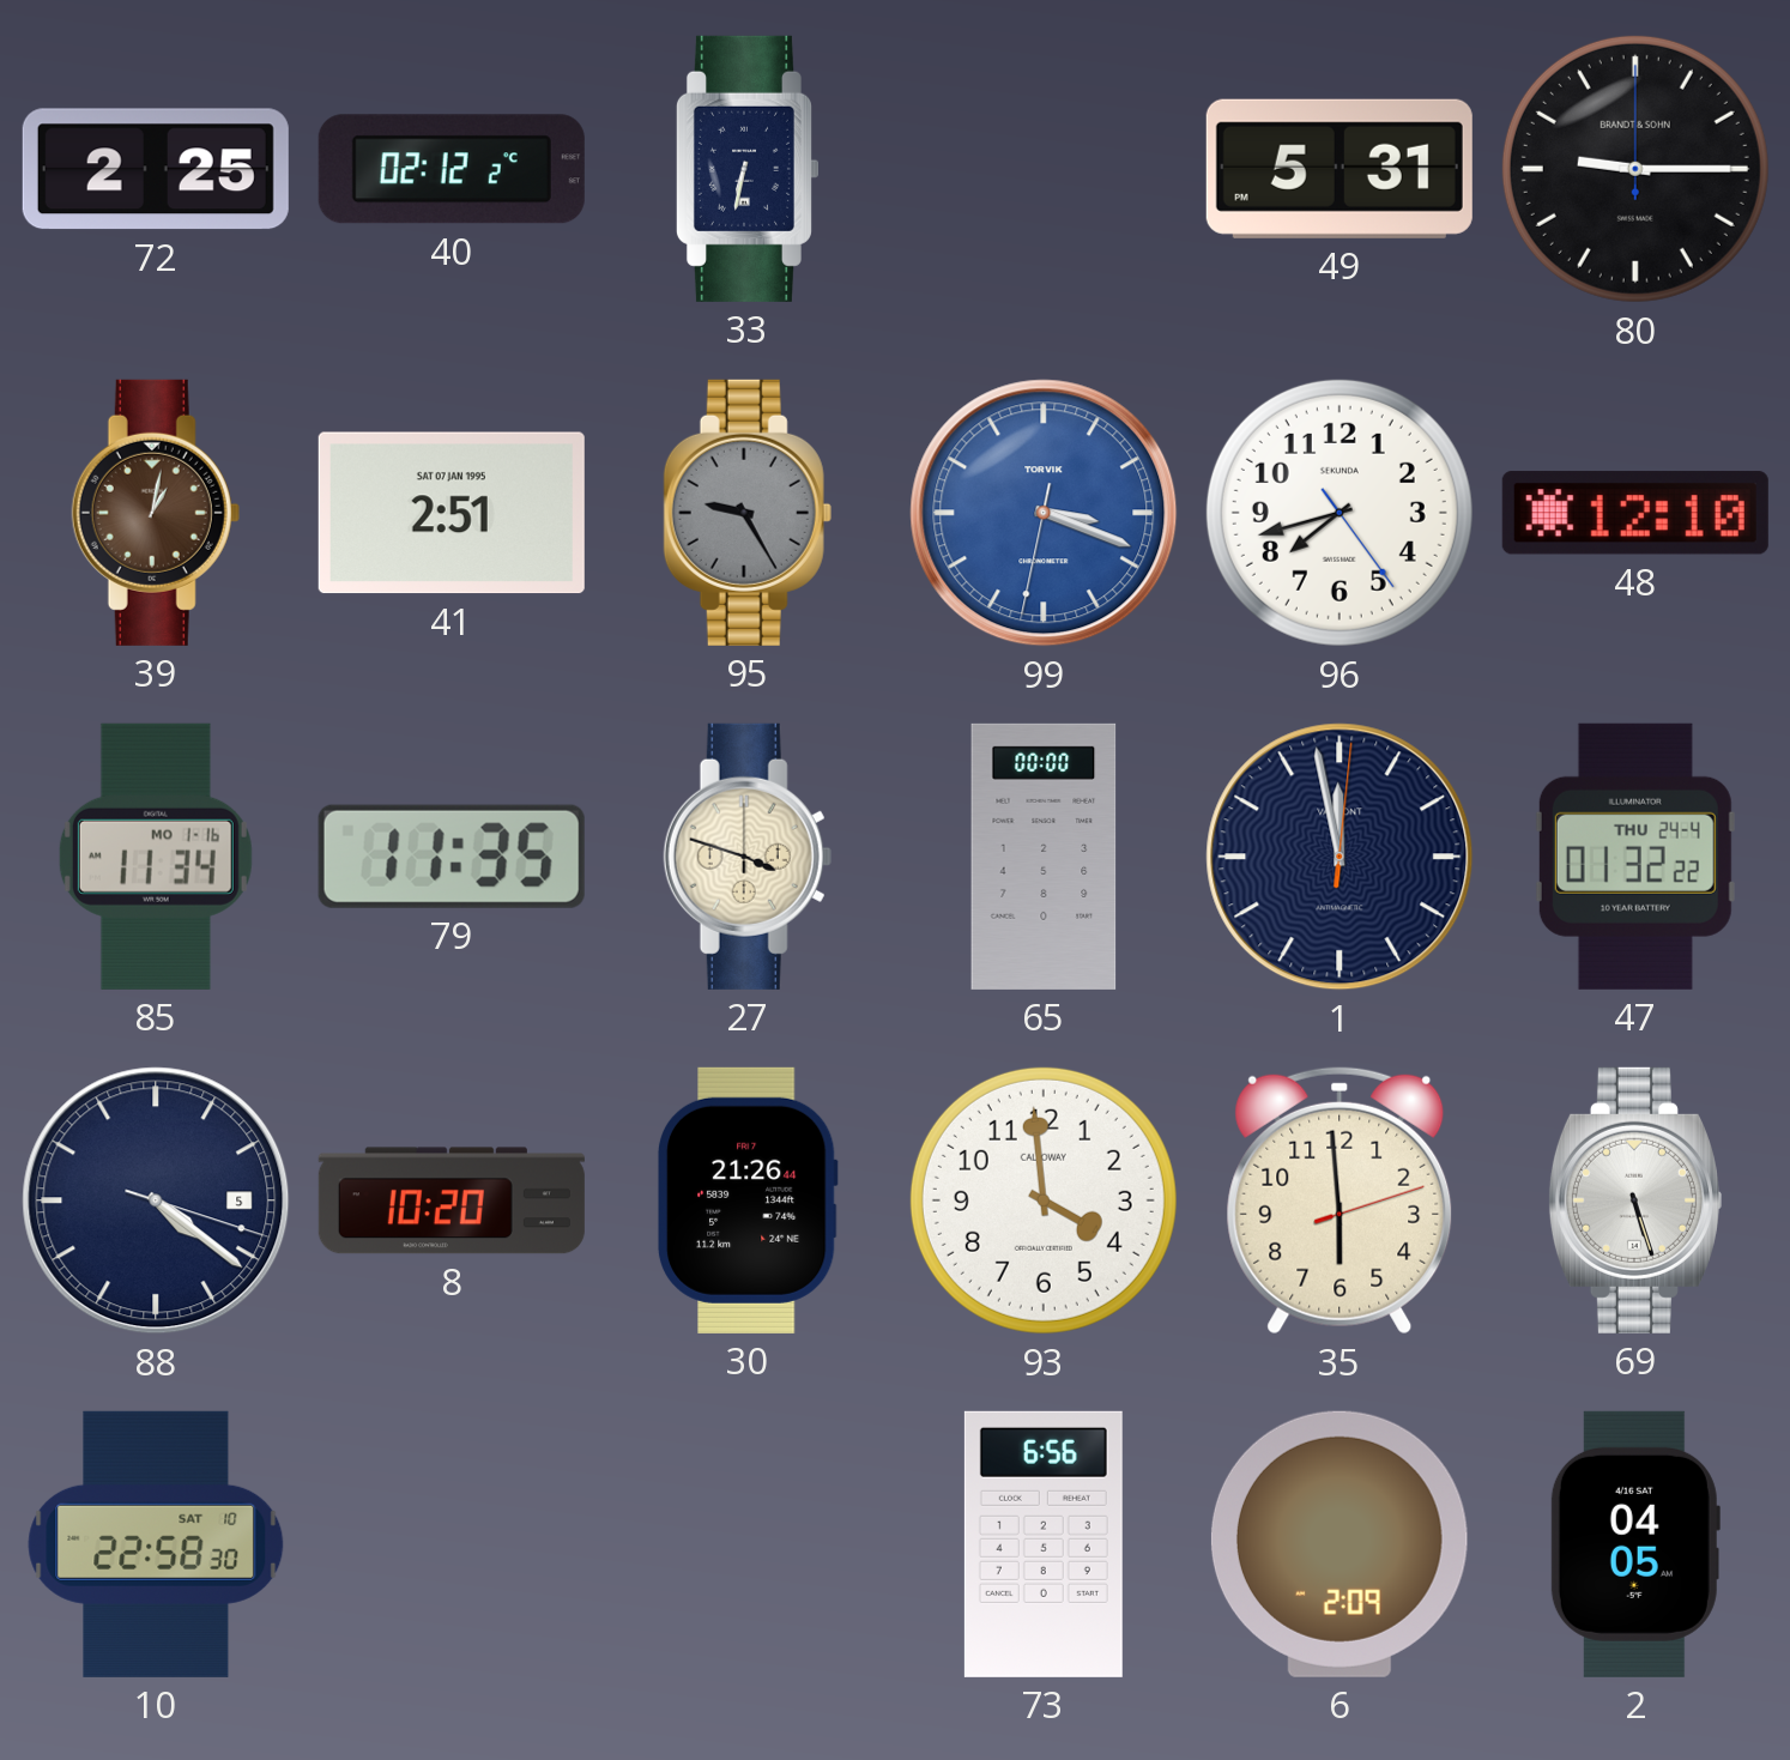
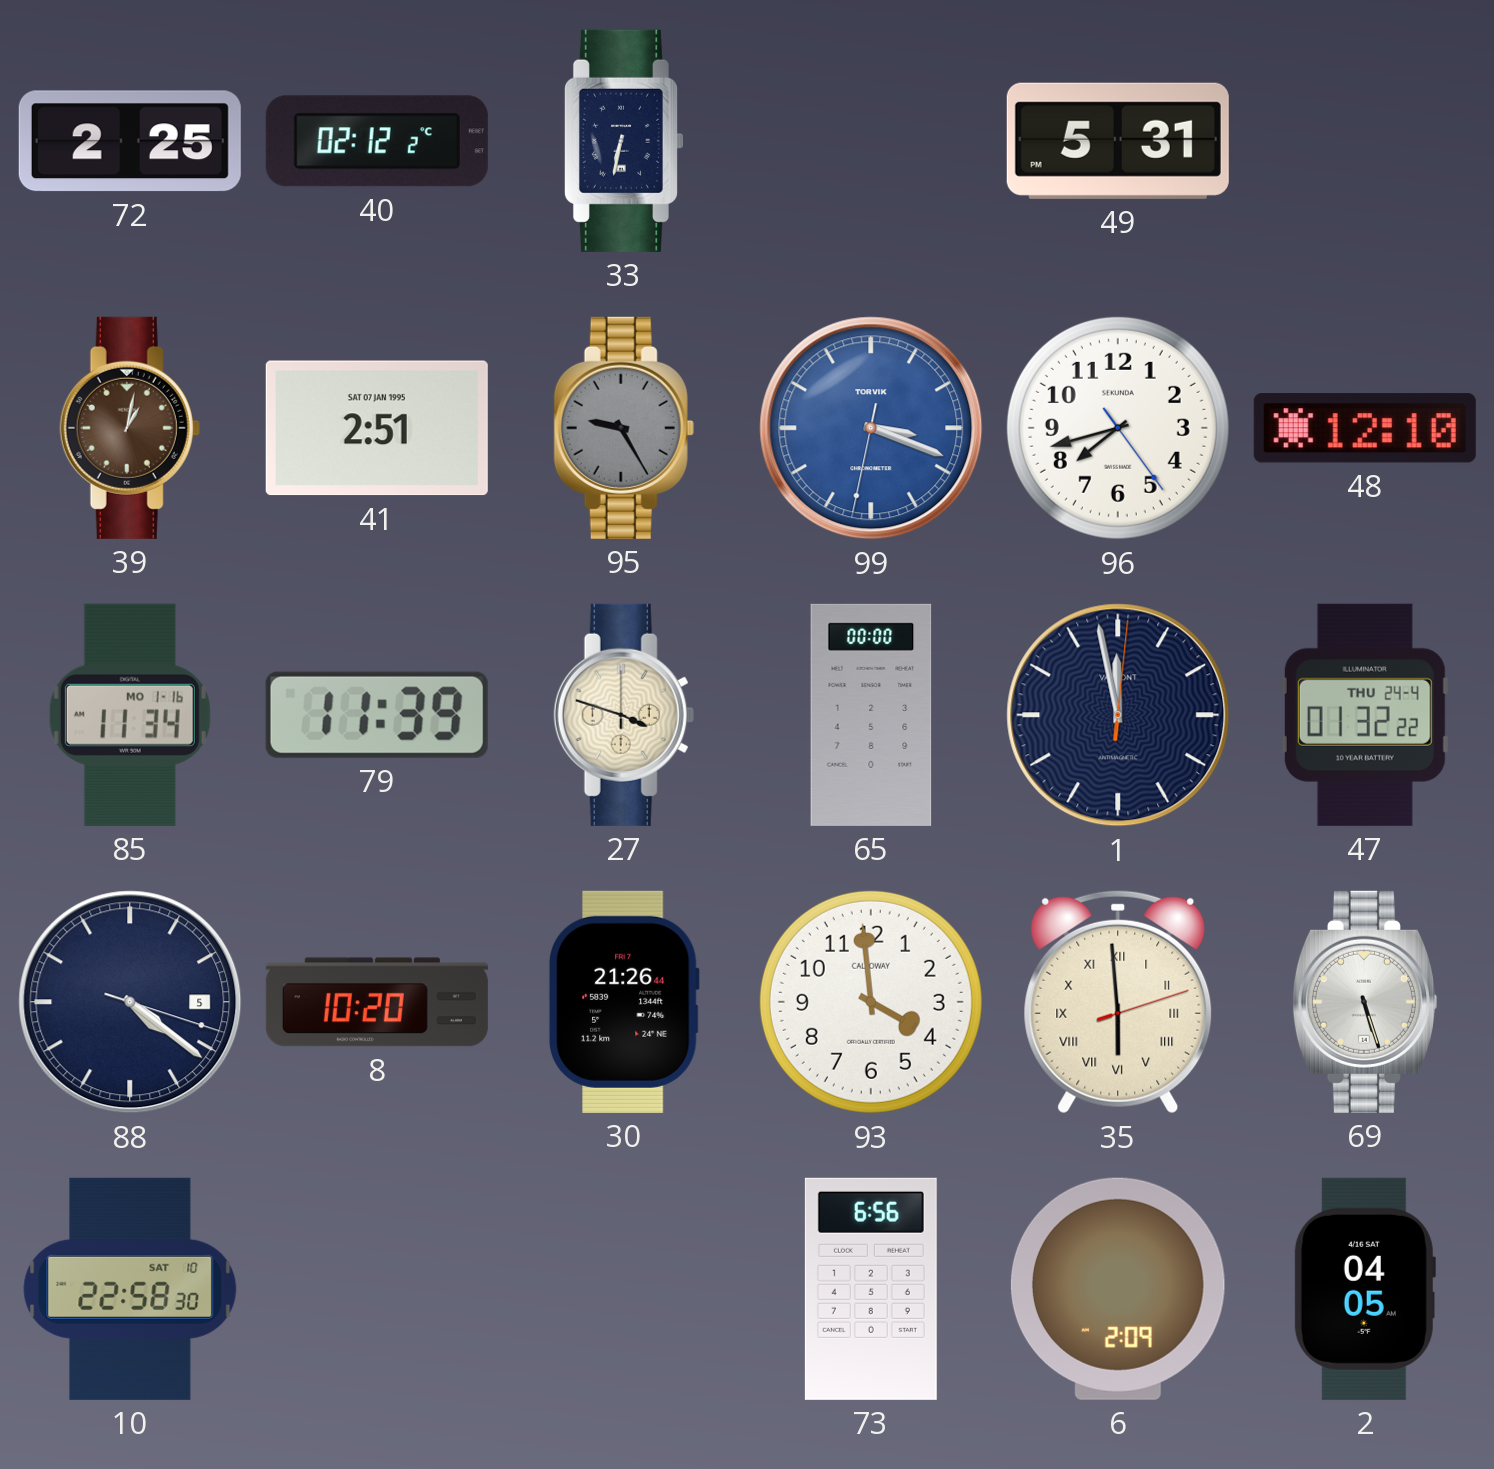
80: 9:15 -> none
79: 11:35 -> 11:39
35 numerals: Arabic -> Roman
